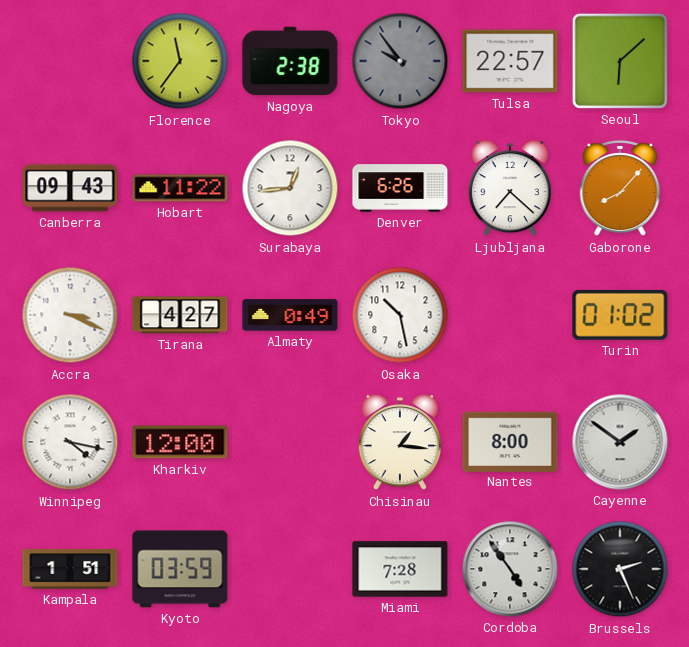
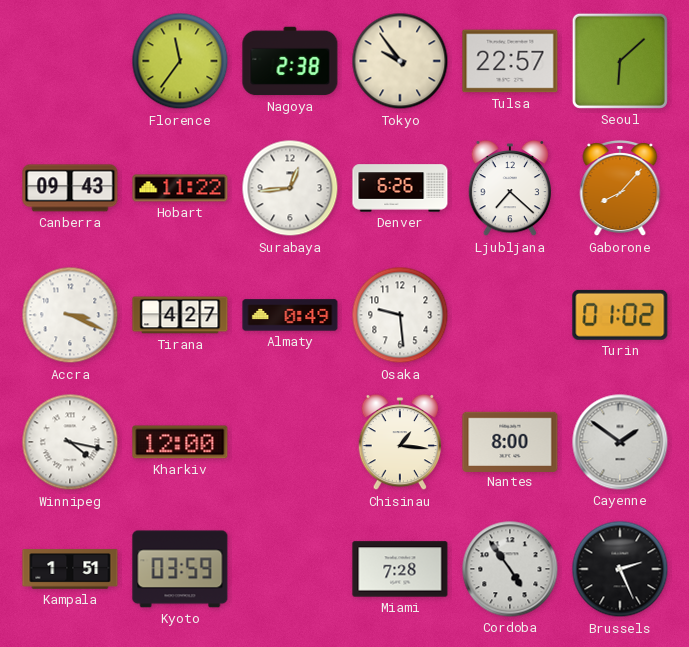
Tokyo dial: grey -> cream
Osaka: 10:28 -> 9:29
